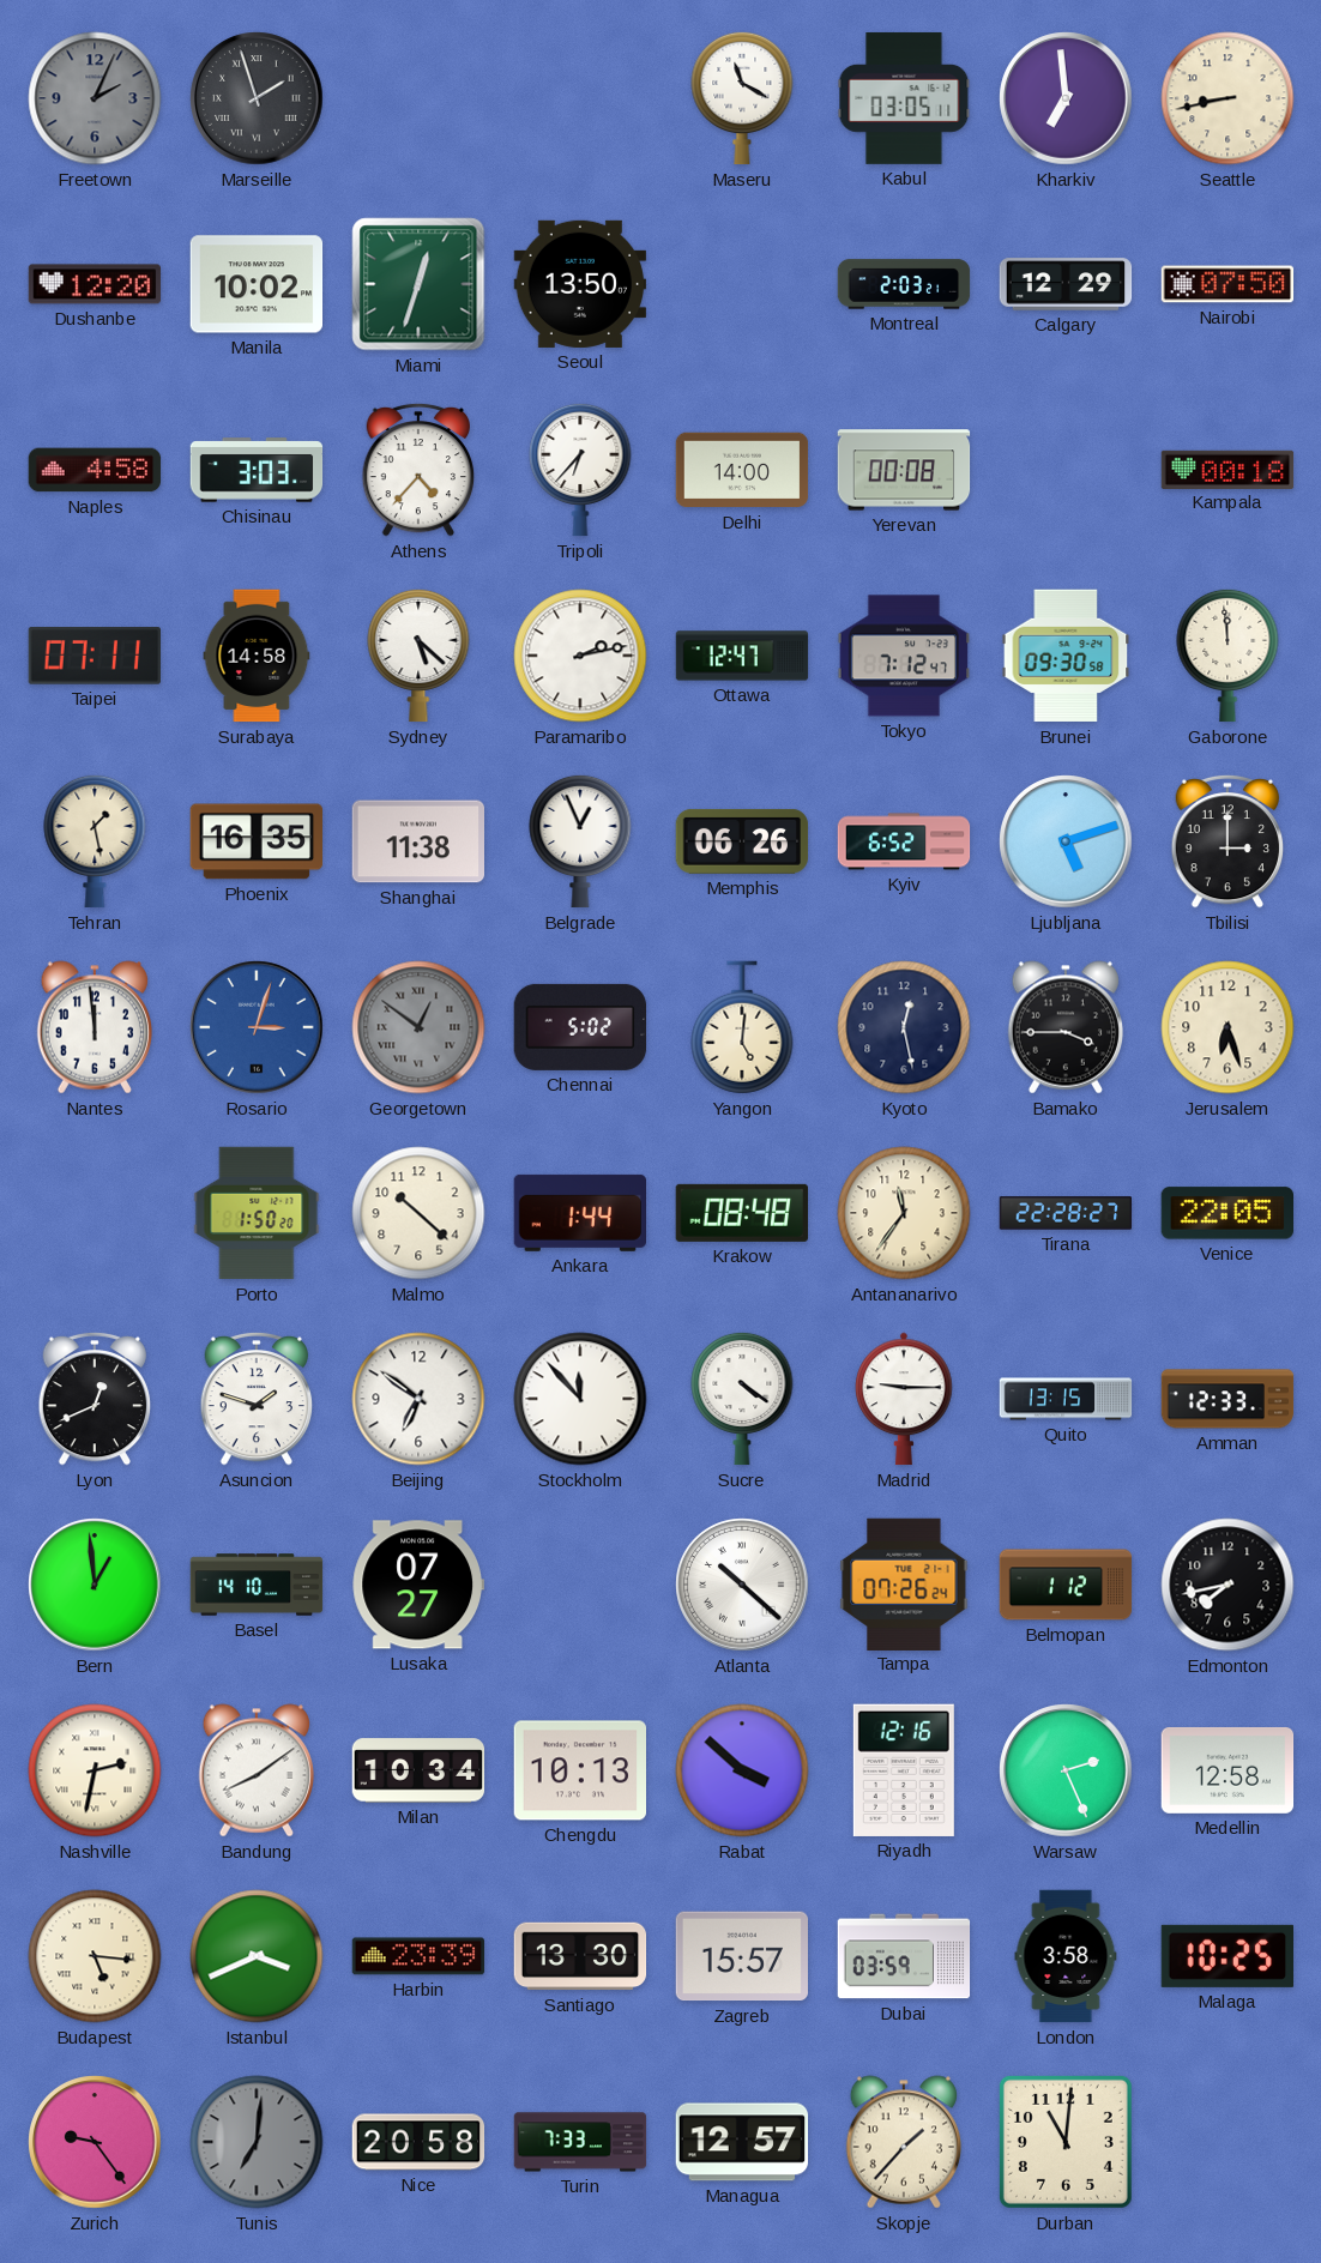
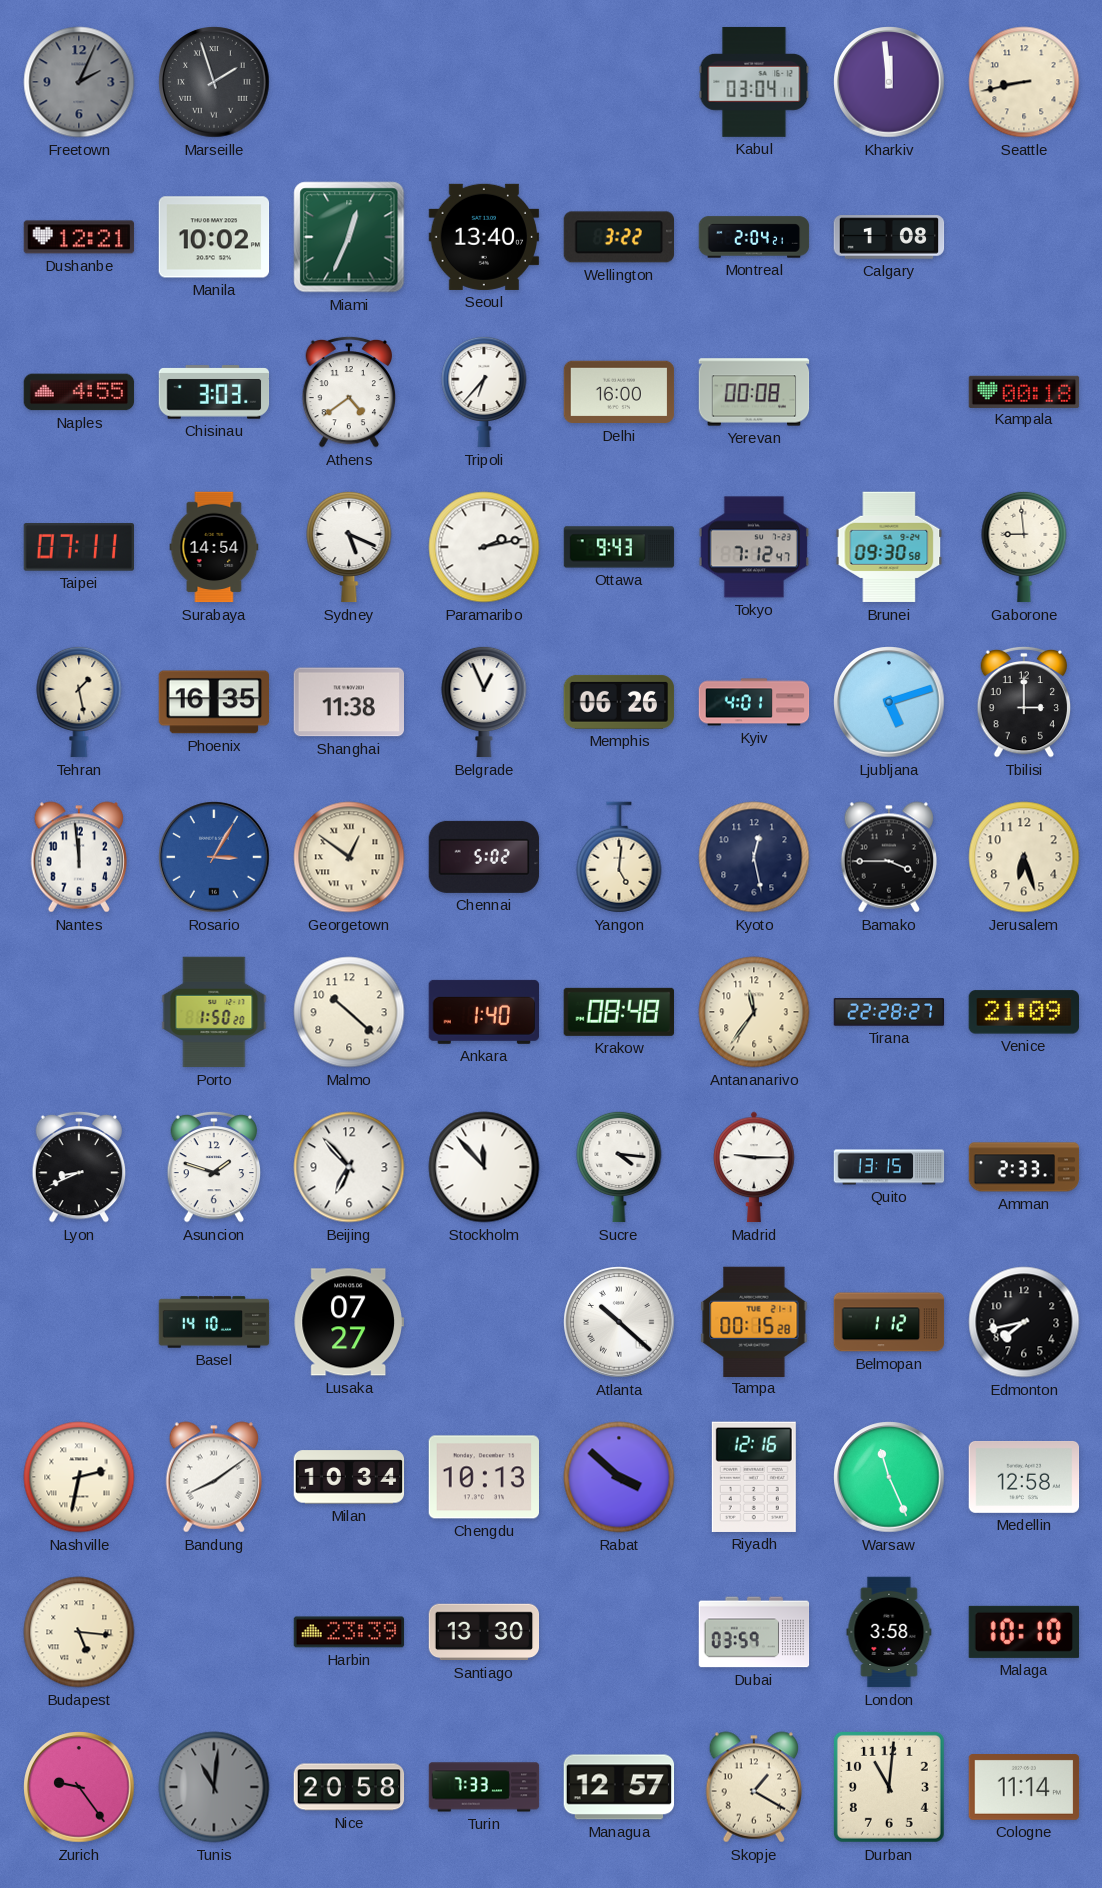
Maseru: 11:20 -> none
Kabul: 03:05 -> 03:04
Kharkiv: 6:59 -> 11:59
Dushanbe: 12:20 -> 12:21
Miami: 12:33 -> 12:34
Seoul: 13:50 -> 13:40
Wellington: none -> 3:22
Montreal: 2:03 -> 2:04
Calgary: 12:29 -> 1:08
Nairobi: 07:50 -> none
Naples: 4:58 -> 4:55
Athens: 4:37 -> 4:39
Delhi: 14:00 -> 16:00
Surabaya: 14:58 -> 14:54
Sydney: 5:22 -> 5:19
Ottawa: 12:47 -> 9:43
Gaborone: 11:59 -> 8:59
Kyiv: 6:52 -> 4:01
Rosario: 3:03 -> 3:05
Georgetown dial: grey -> cream
Ankara: 1:44 -> 1:40
Venice: 22:05 -> 21:09
Lyon: 12:41 -> 8:41
Beijing: 6:51 -> 6:53
Sucre: 4:21 -> 4:16
Amman: 12:33 -> 2:33
Bern: 12:59 -> none
Tampa: 07:26 -> 00:15
Warsaw: 2:26 -> 11:26
Istanbul: 3:41 -> none
Zagreb: 15:57 -> none
Malaga: 10:25 -> 10:10
Tunis: 7:01 -> 11:01
Skopje: 1:37 -> 1:20
Cologne: none -> 11:14
